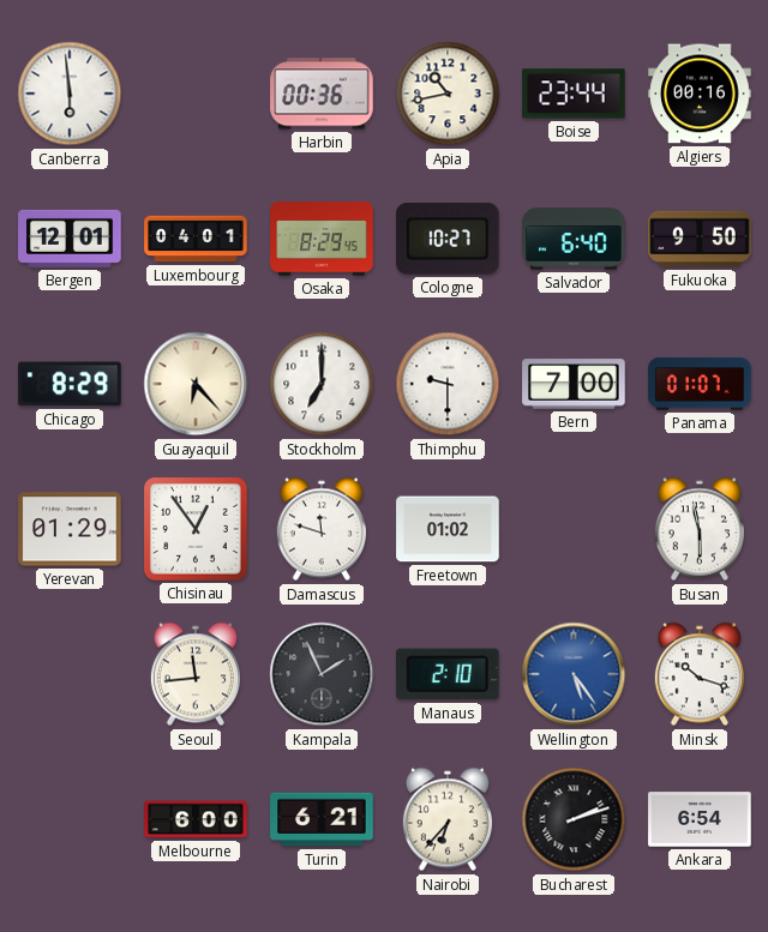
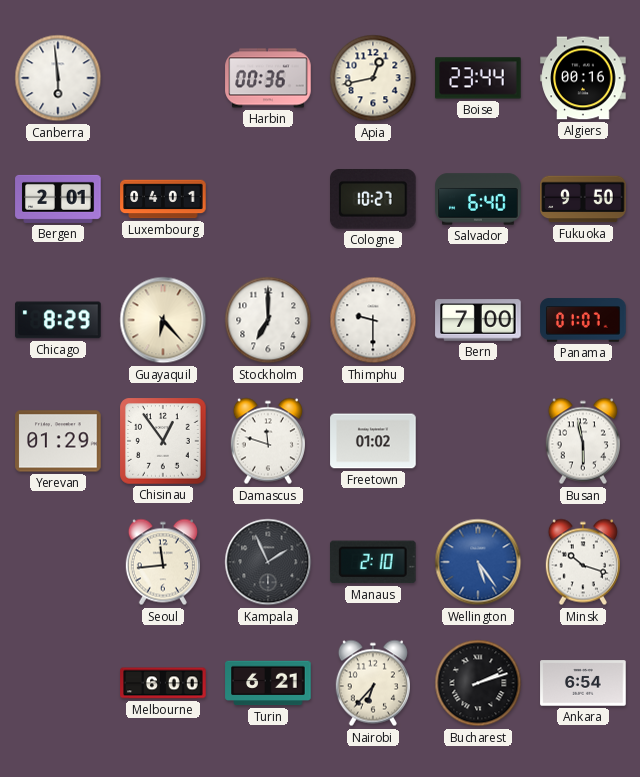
Apia: 10:43 -> 12:43
Bergen: 12:01 -> 2:01
Osaka: 8:29 -> none
